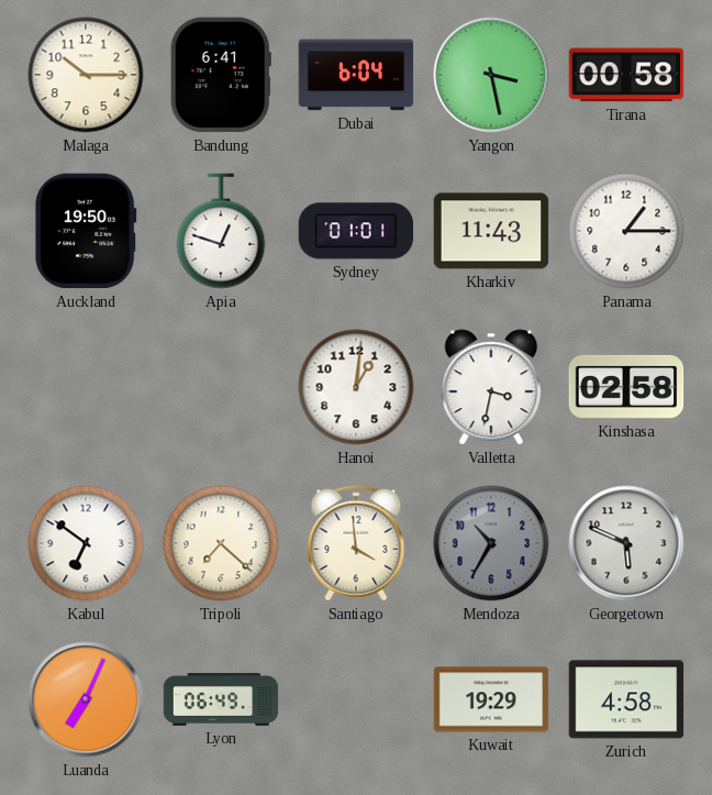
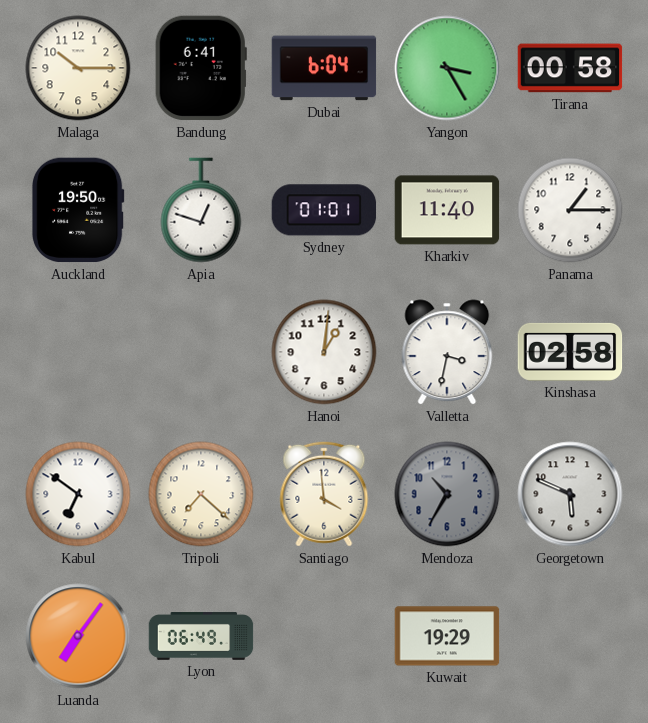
Yangon: 3:28 -> 3:25
Kharkiv: 11:43 -> 11:40
Luanda: 7:04 -> 7:06
Zurich: 4:58 -> none
